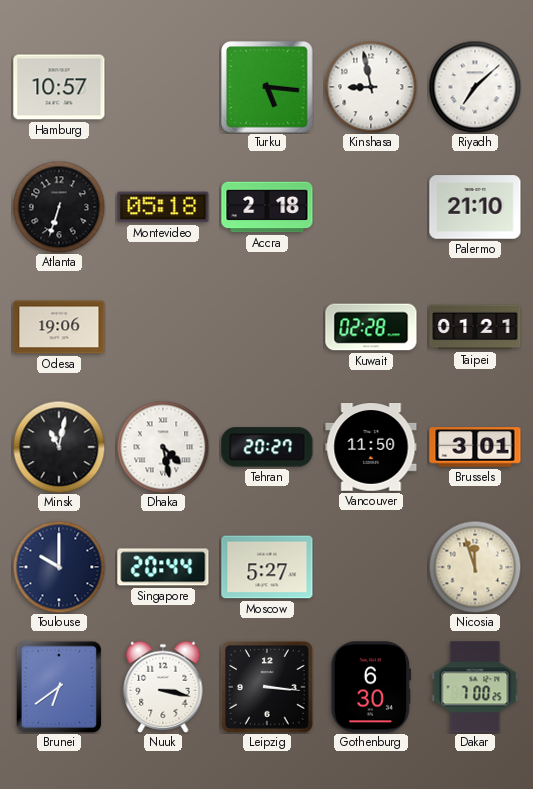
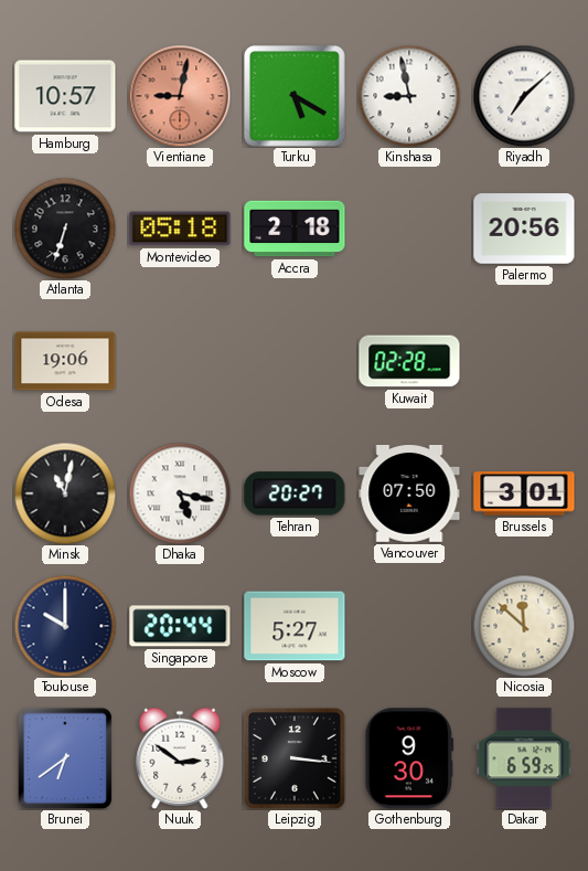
Vientiane: none -> 9:02
Turku: 5:16 -> 5:20
Palermo: 21:10 -> 20:56
Taipei: 01:21 -> none
Dhaka: 4:28 -> 5:17
Vancouver: 11:50 -> 07:50
Nicosia: 11:57 -> 11:52
Nuuk: 3:17 -> 2:51
Gothenburg: 6:30 -> 9:30
Dakar: 7:00 -> 6:59
